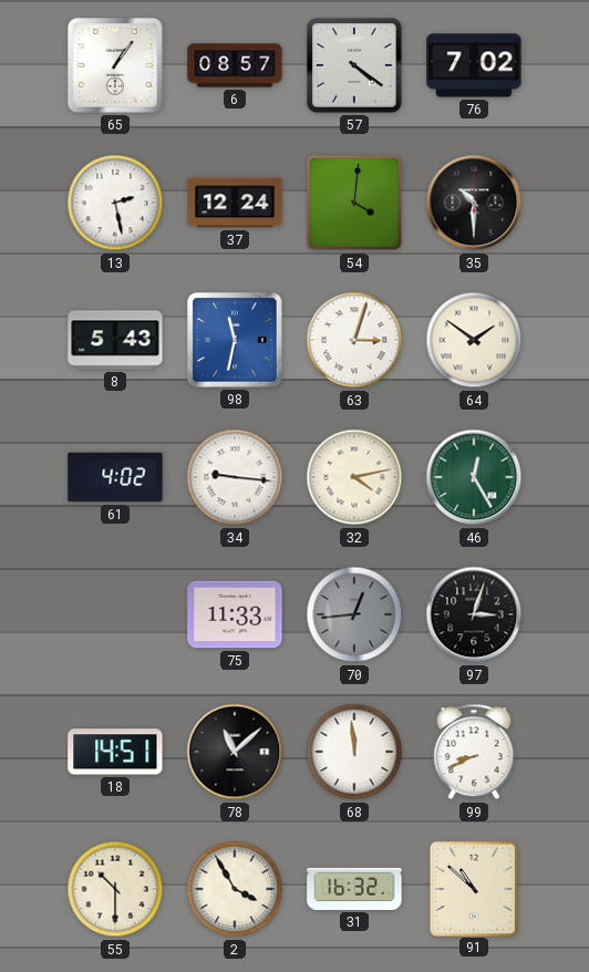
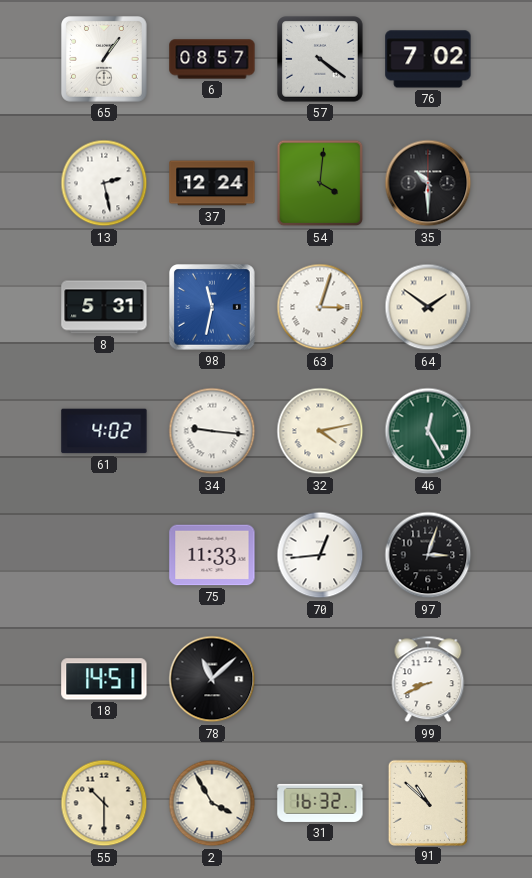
8: 5:43 -> 5:31
70 dial: grey -> white
68: 11:59 -> none
